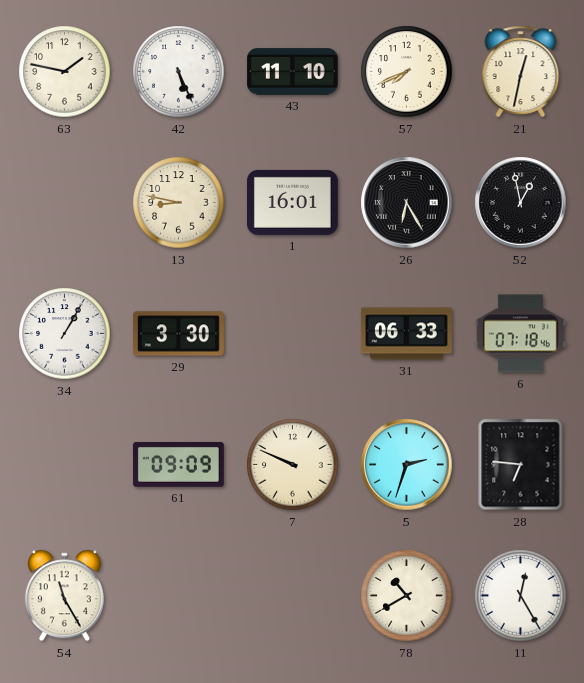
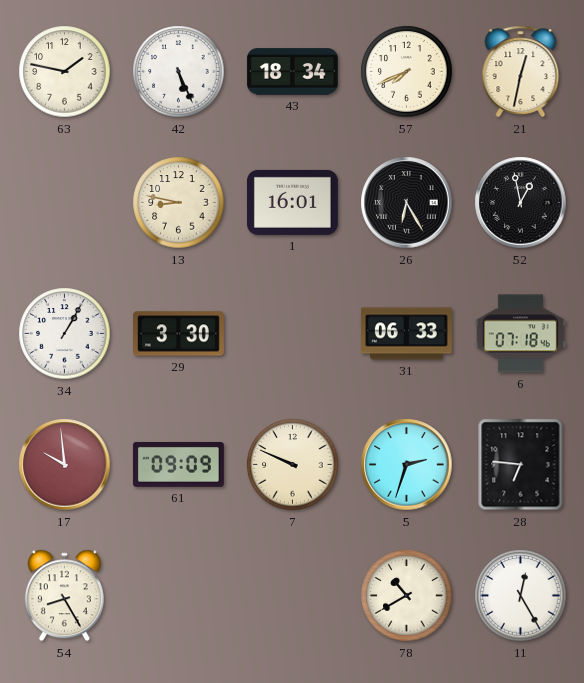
43: 11:10 -> 18:34
17: none -> 9:59
54: 11:25 -> 8:25
